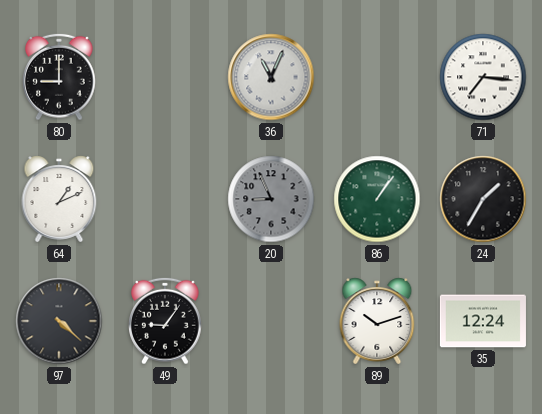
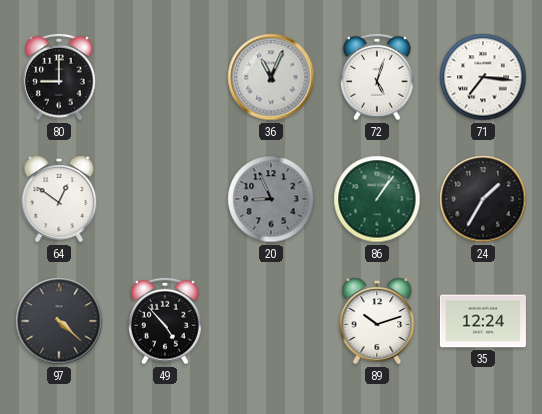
72: none -> 5:03
64: 1:11 -> 12:51
49: 9:06 -> 4:53
